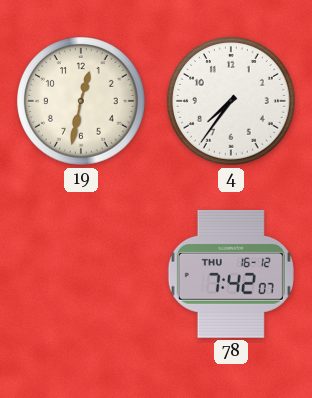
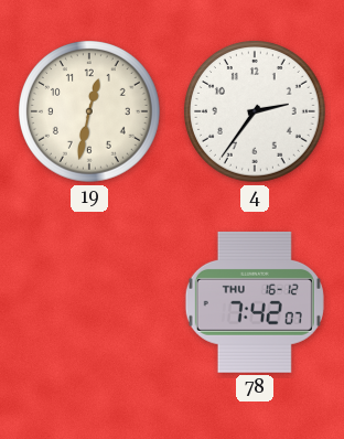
4: 7:36 -> 2:36
